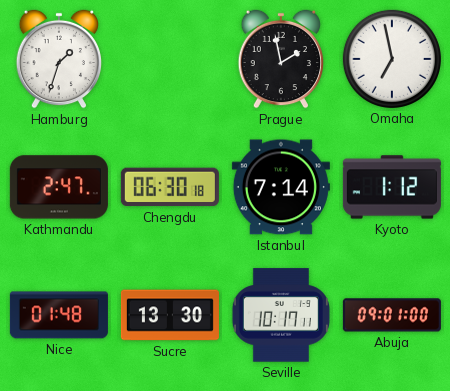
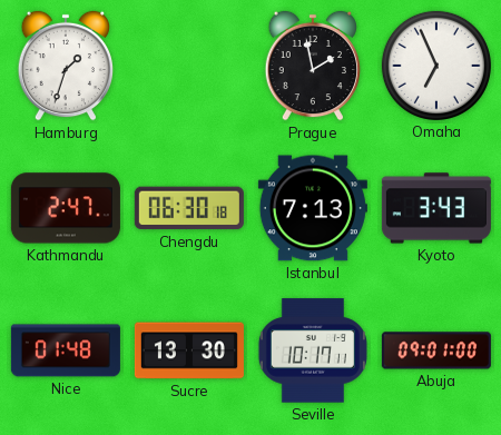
Omaha: 6:58 -> 6:56
Istanbul: 7:14 -> 7:13
Kyoto: 1:12 -> 3:43
